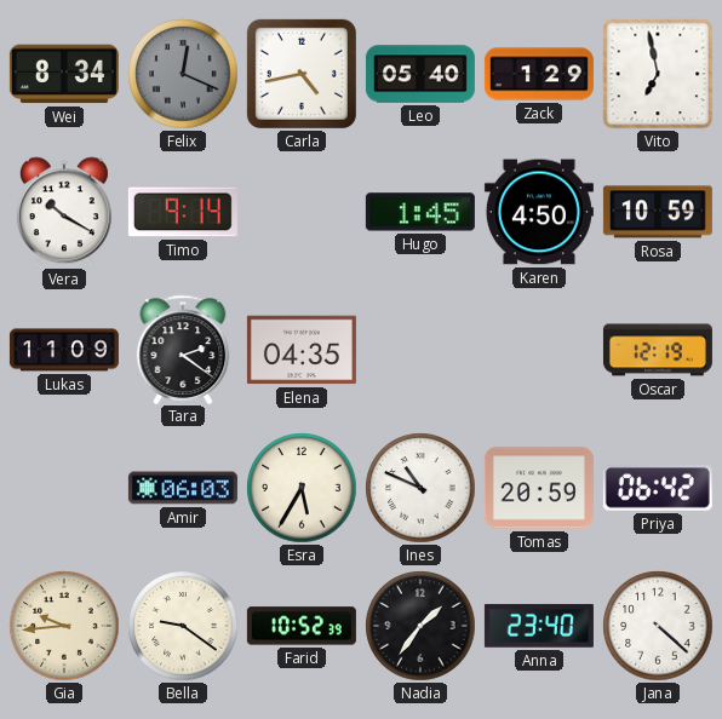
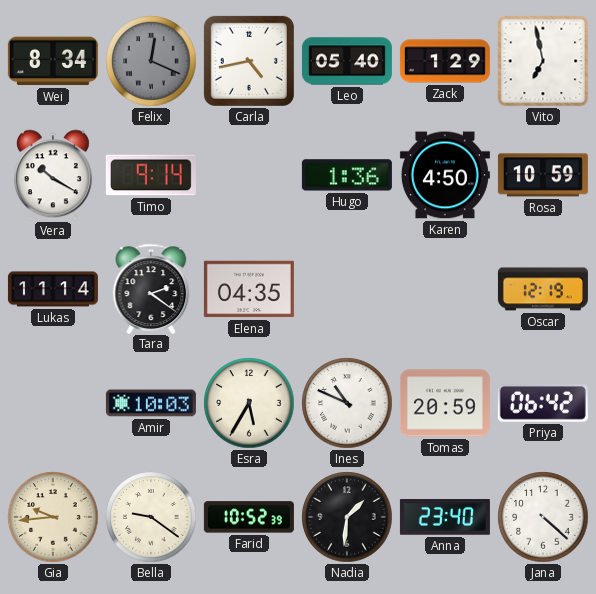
Hugo: 1:45 -> 1:36
Lukas: 11:09 -> 11:14
Amir: 06:03 -> 10:03
Nadia: 1:36 -> 1:31
